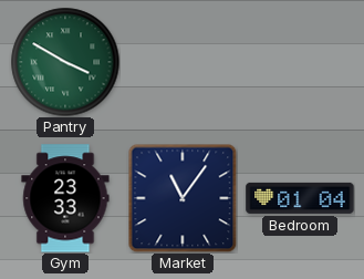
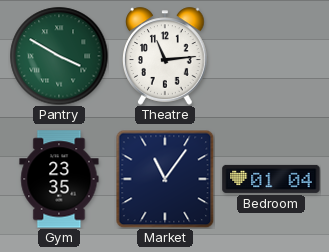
Theatre: none -> 11:14
Gym: 23:33 -> 23:35
